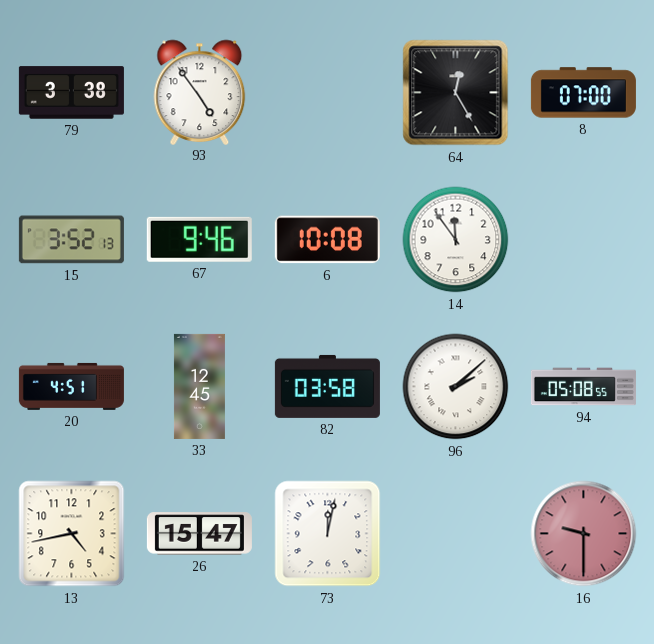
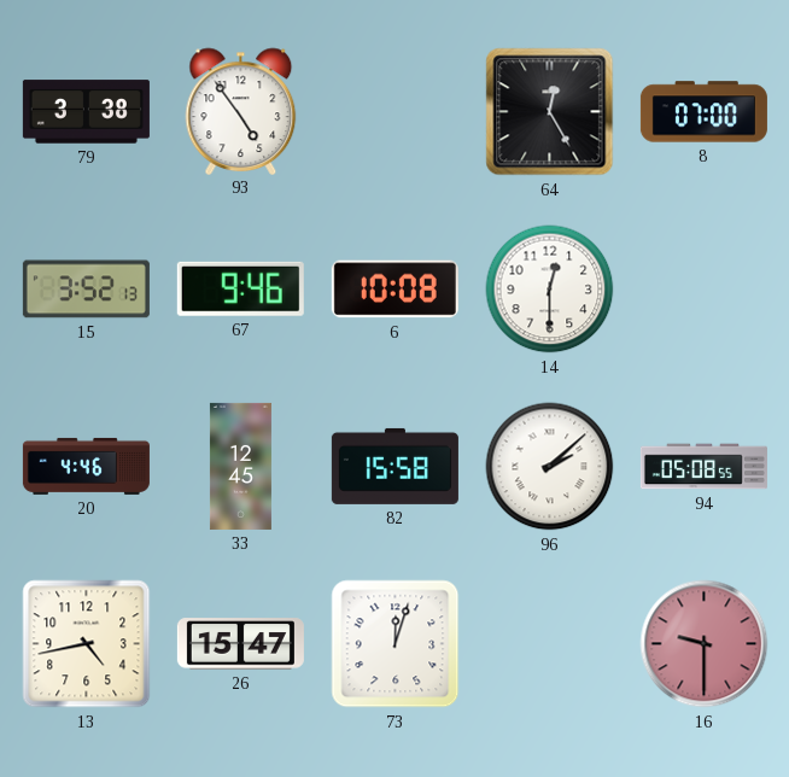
14: 11:54 -> 12:30
20: 4:51 -> 4:46
82: 03:58 -> 15:58
73: 12:02 -> 12:03
